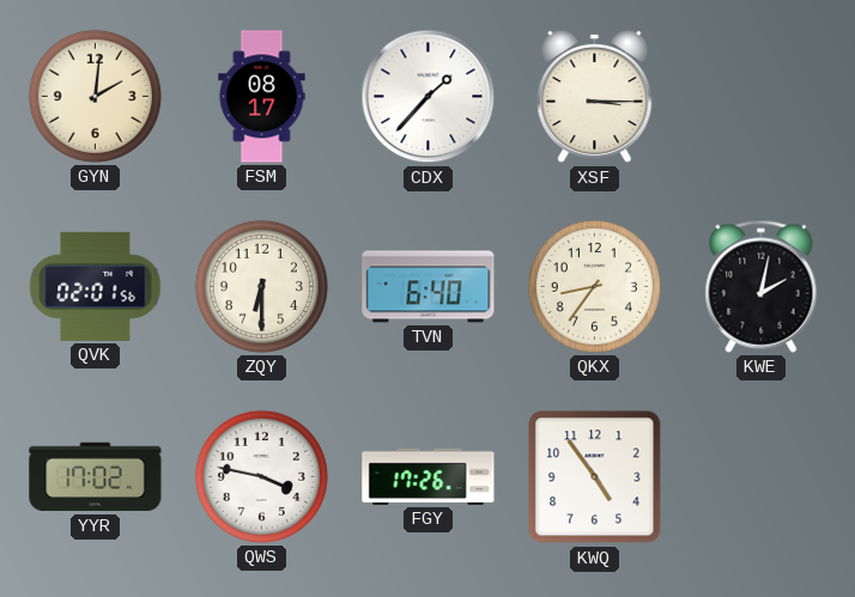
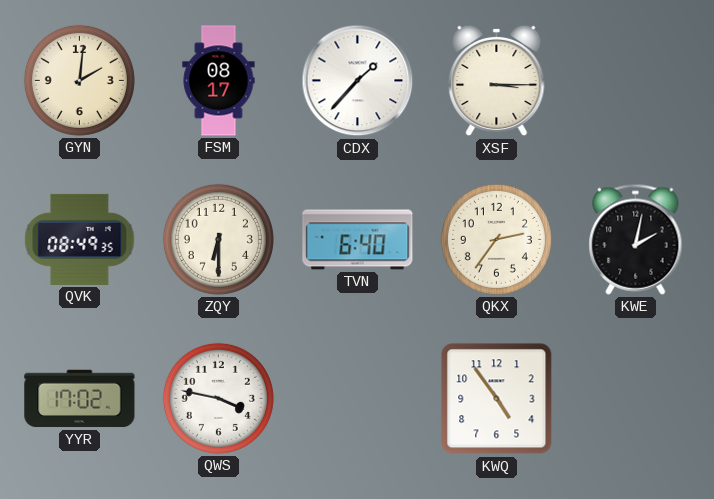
QVK: 02:01 -> 08:49
QKX: 8:36 -> 2:36
FGY: 17:26 -> none
